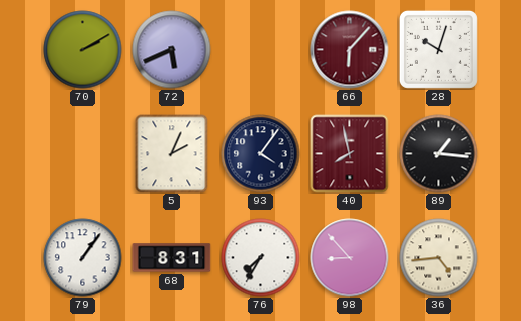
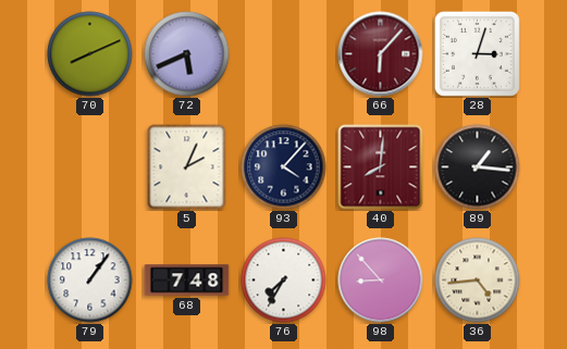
70: 2:10 -> 8:11
28: 10:03 -> 3:03
93: 4:06 -> 4:07
40: 7:58 -> 8:01
68: 8:31 -> 7:48
